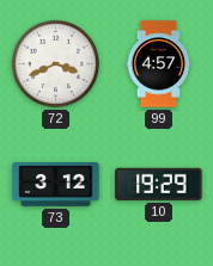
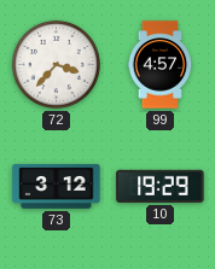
72: 3:41 -> 3:37
